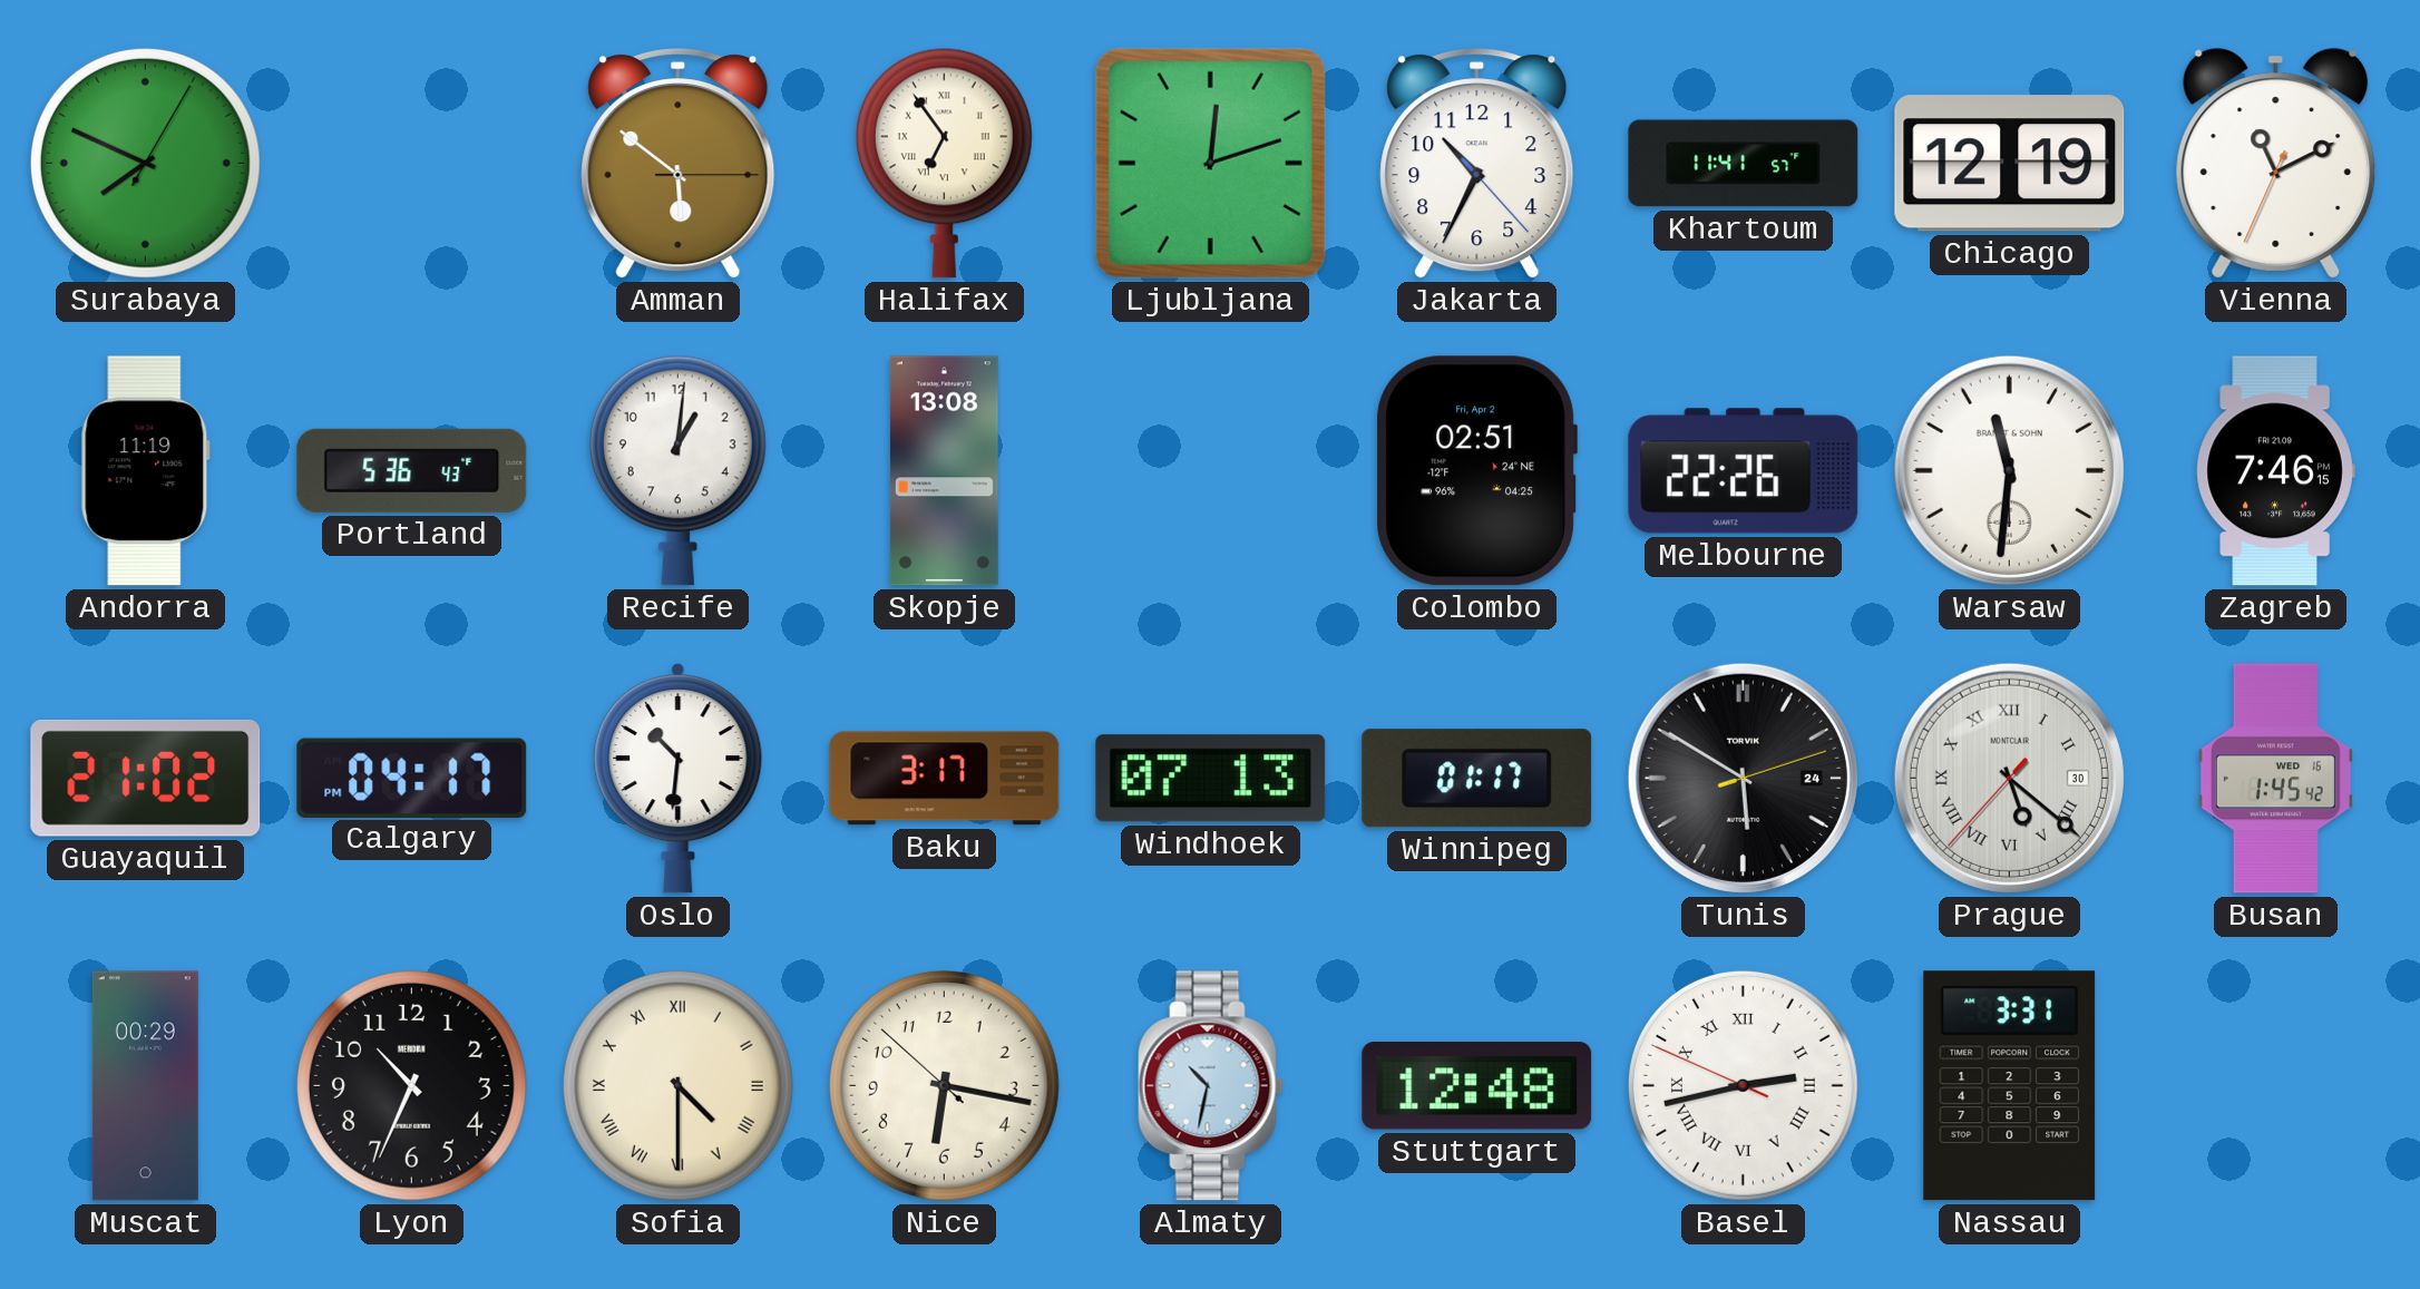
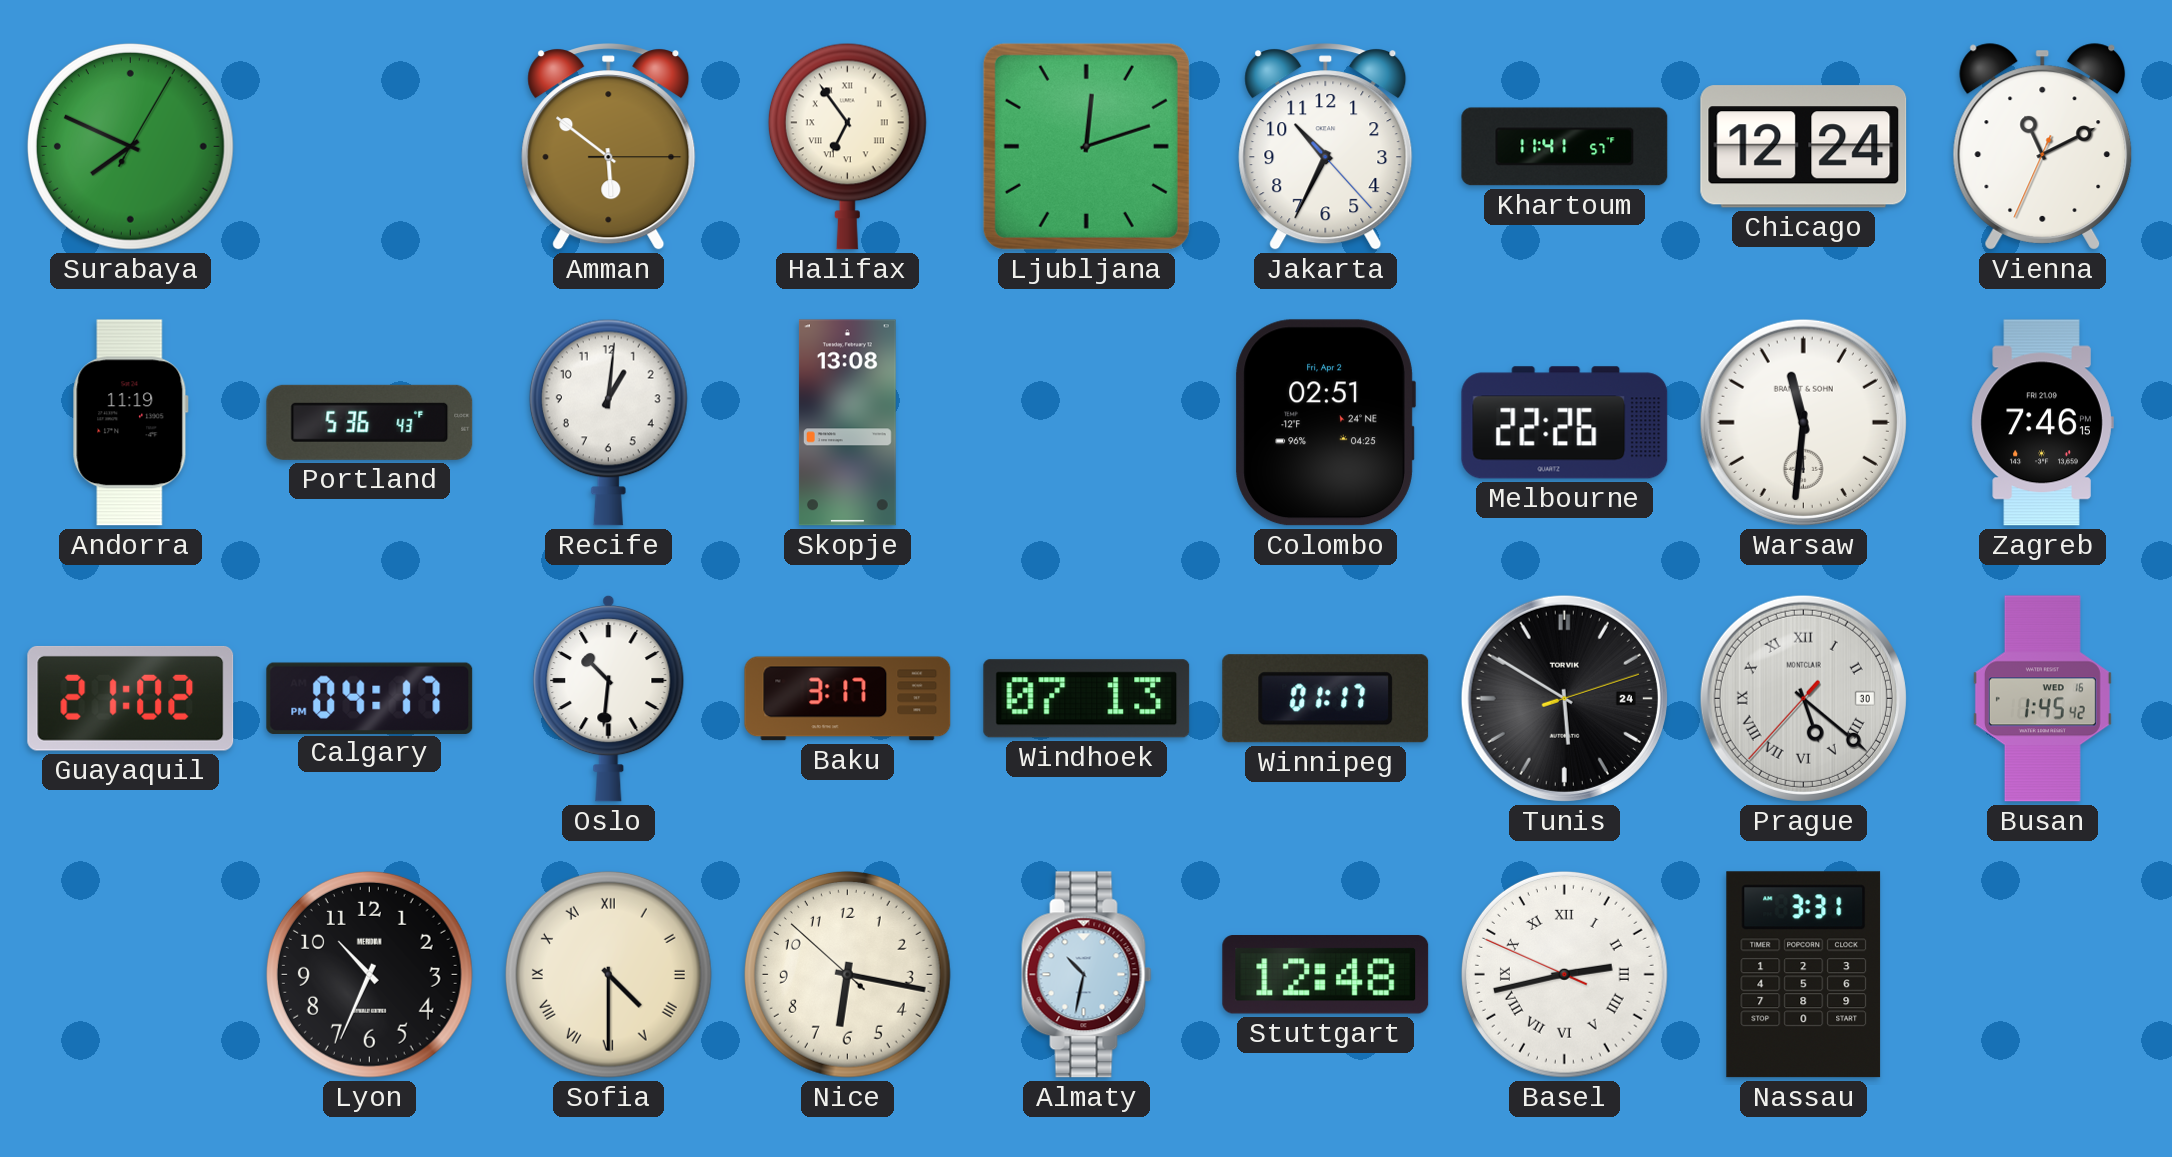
Chicago: 12:19 -> 12:24
Muscat: 00:29 -> none
